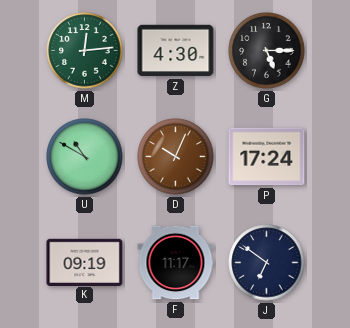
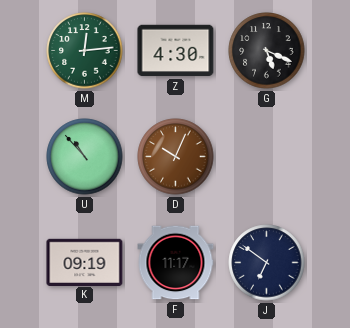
G: 5:15 -> 5:19
U: 10:50 -> 10:53
P: 17:24 -> none
